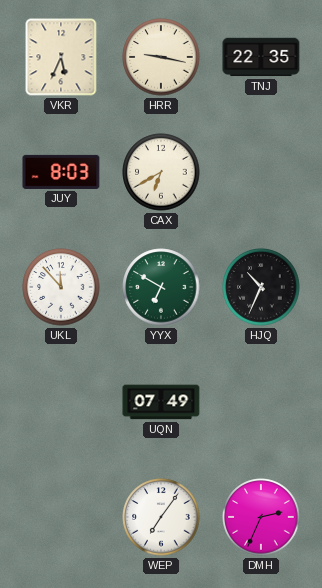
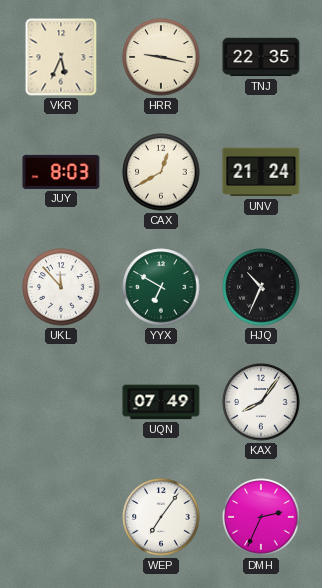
CAX: 6:40 -> 12:40
UNV: none -> 21:24
KAX: none -> 8:06
